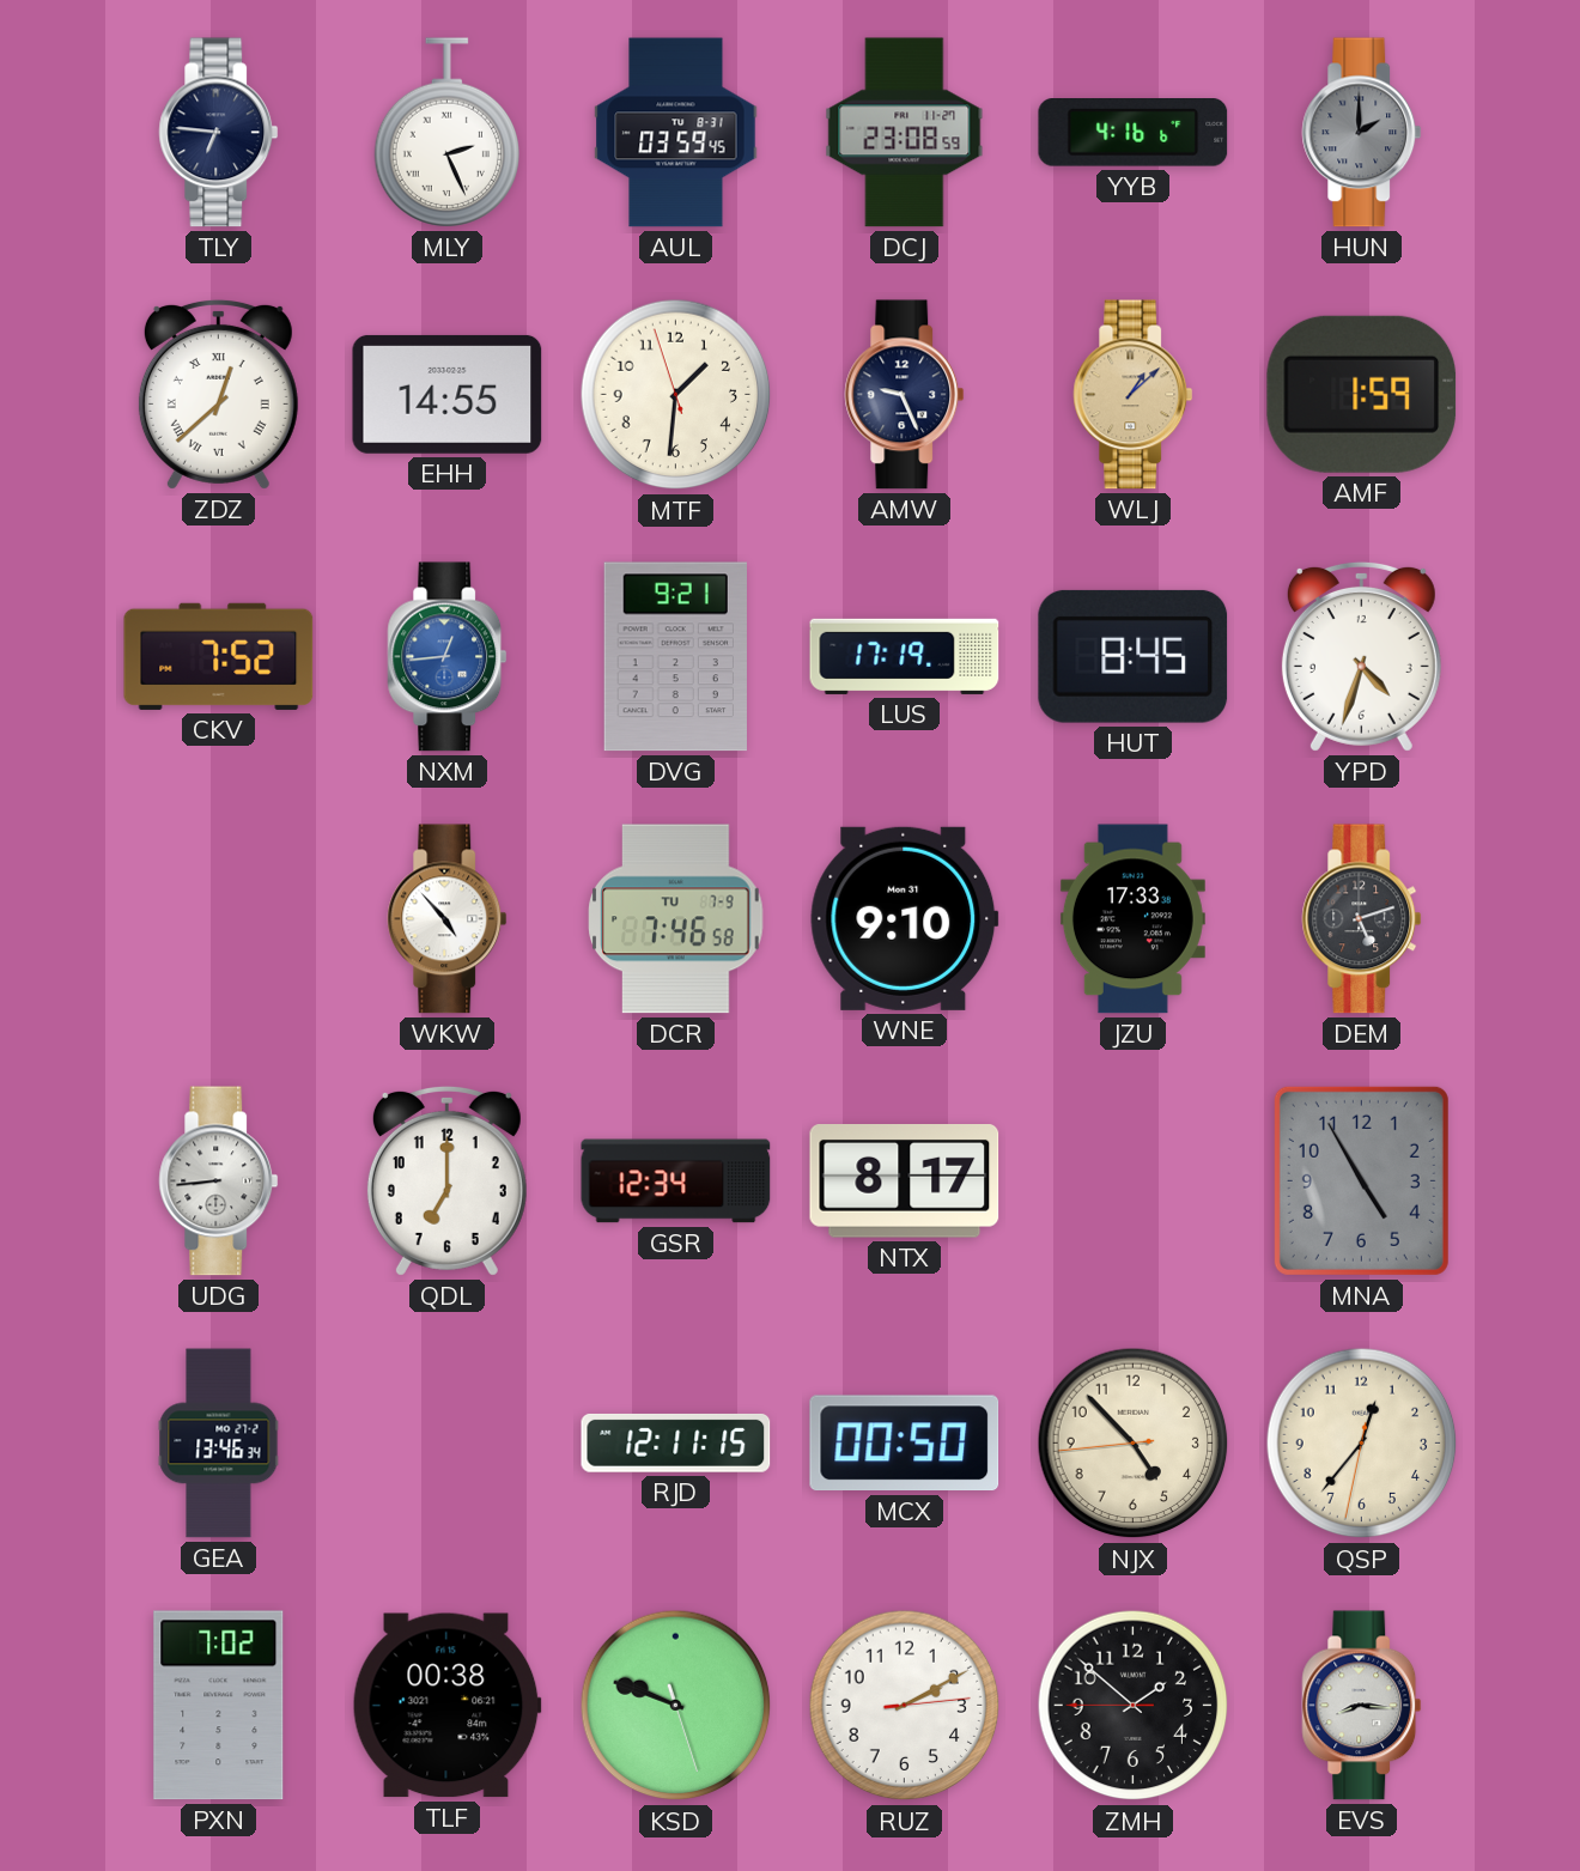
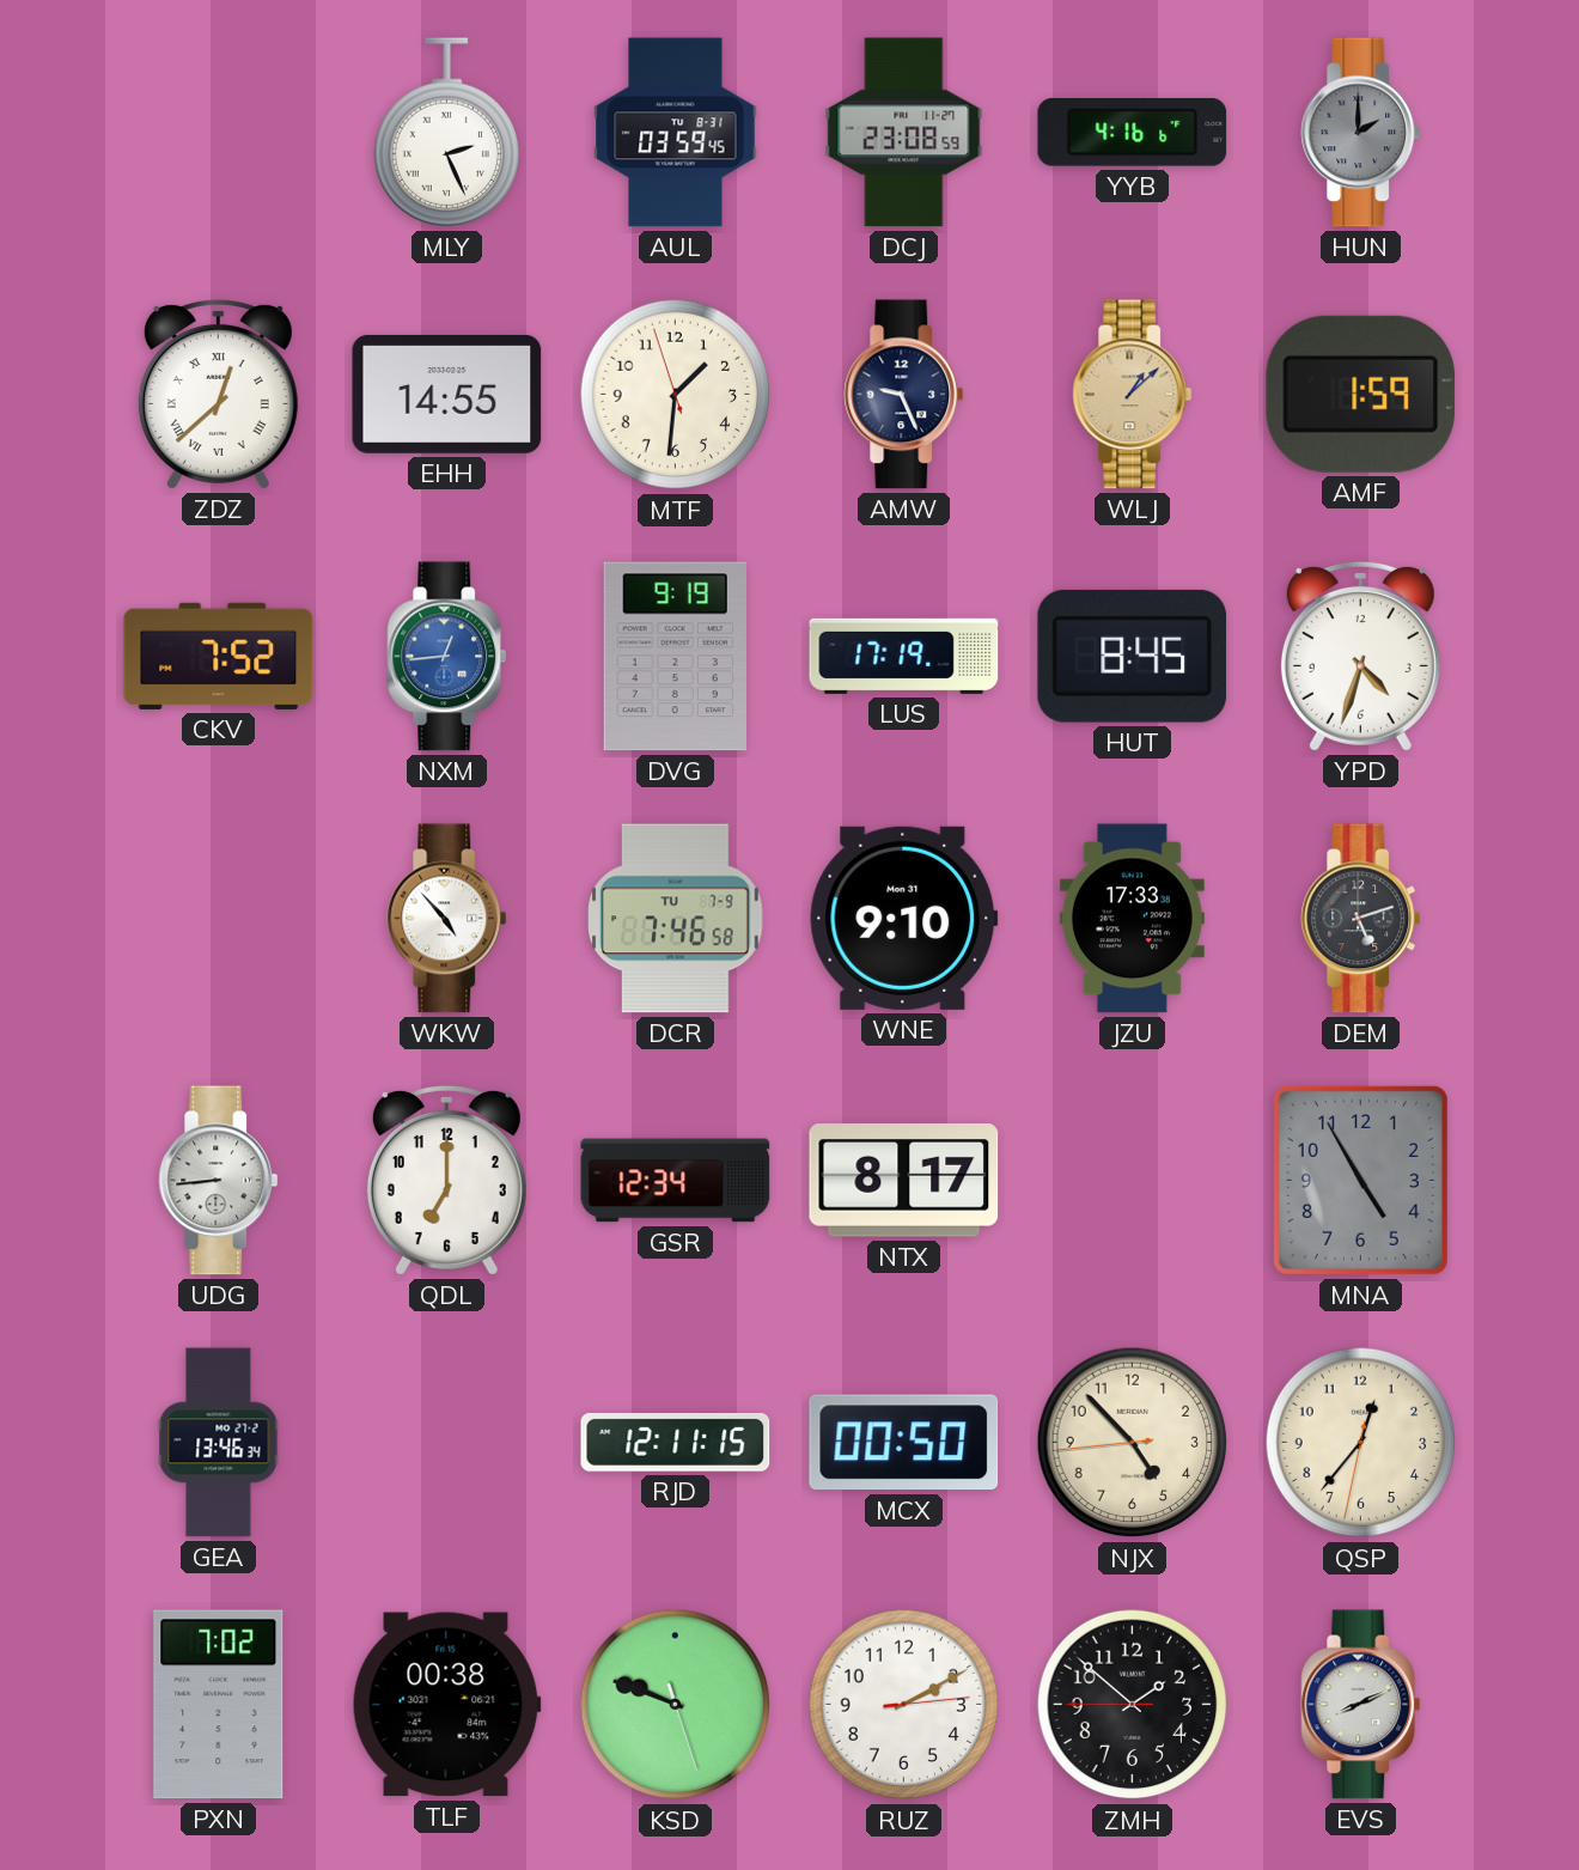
TLY: 6:46 -> none
DVG: 9:21 -> 9:19
EVS: 8:16 -> 8:11
